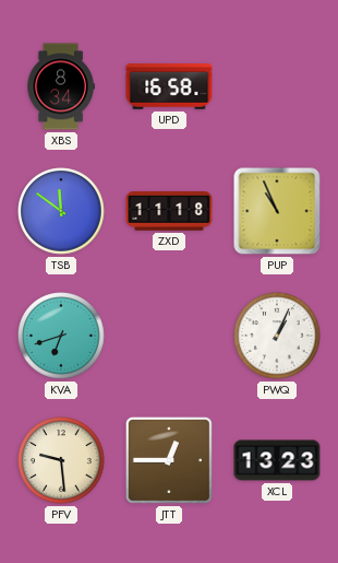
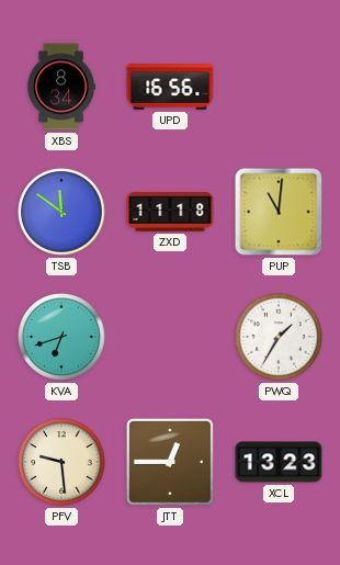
UPD: 16:58 -> 16:56
PUP: 10:56 -> 11:01
PWQ: 1:04 -> 1:35
